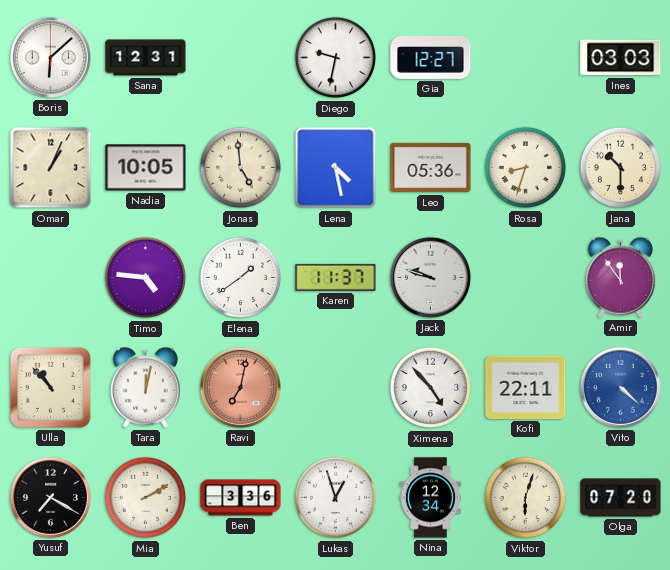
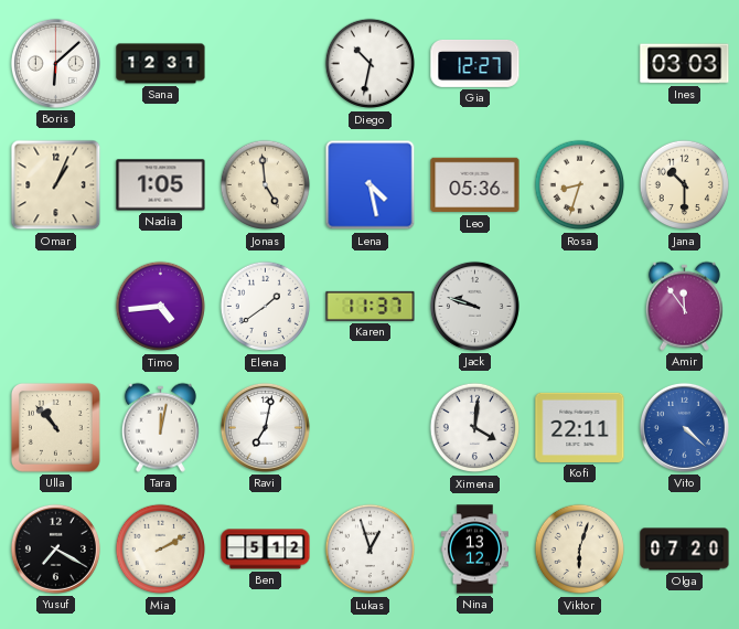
Diego: 9:32 -> 10:32
Nadia: 10:05 -> 1:05
Timo: 4:46 -> 4:44
Ravi dial: salmon -> white
Ximena: 4:53 -> 4:01
Ben: 3:36 -> 5:12
Nina: 12:34 -> 13:12
